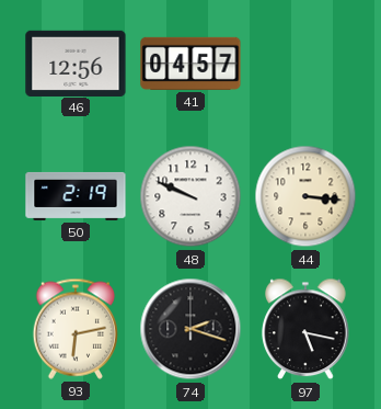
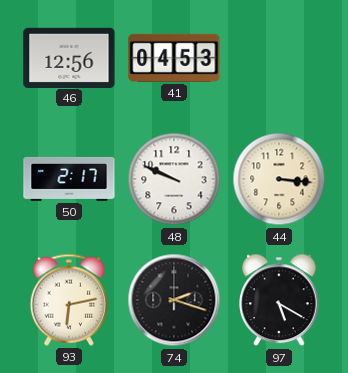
41: 04:57 -> 04:53
50: 2:19 -> 2:17
97: 5:17 -> 5:20
